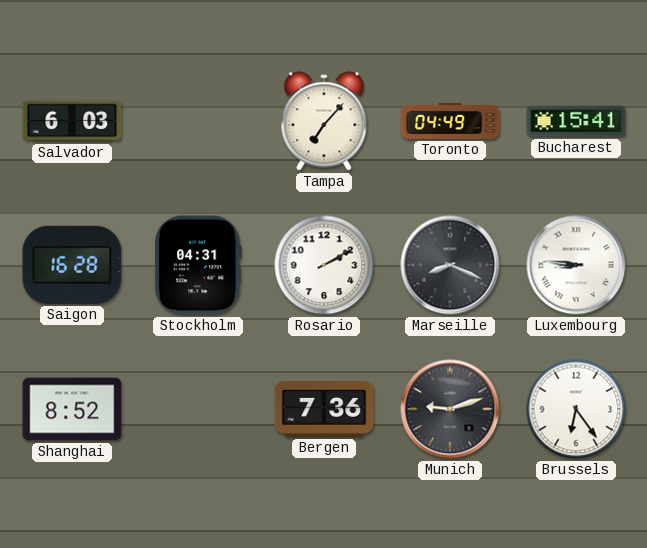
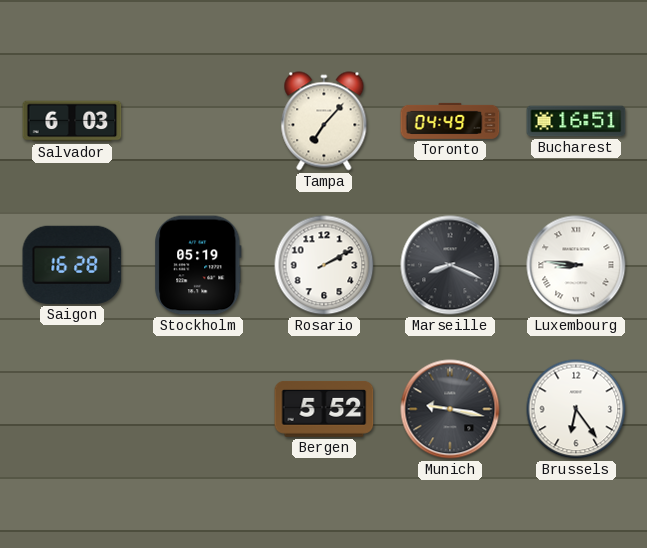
Bucharest: 15:41 -> 16:51
Stockholm: 04:31 -> 05:19
Shanghai: 8:52 -> none
Bergen: 7:36 -> 5:52
Munich: 9:12 -> 9:17
